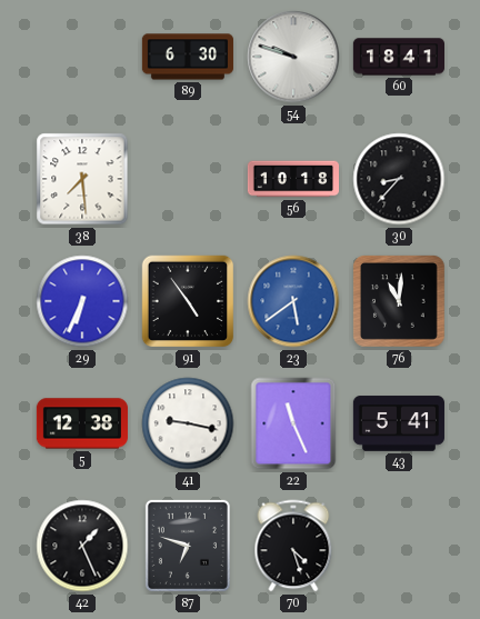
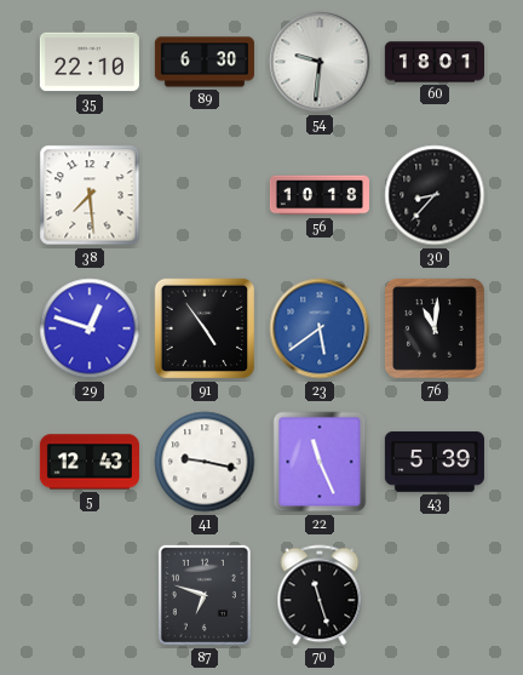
35: none -> 22:10
54: 9:48 -> 9:31
60: 18:41 -> 18:01
29: 6:34 -> 12:48
5: 12:38 -> 12:43
43: 5:41 -> 5:39
42: 1:26 -> none
70: 4:27 -> 11:27
